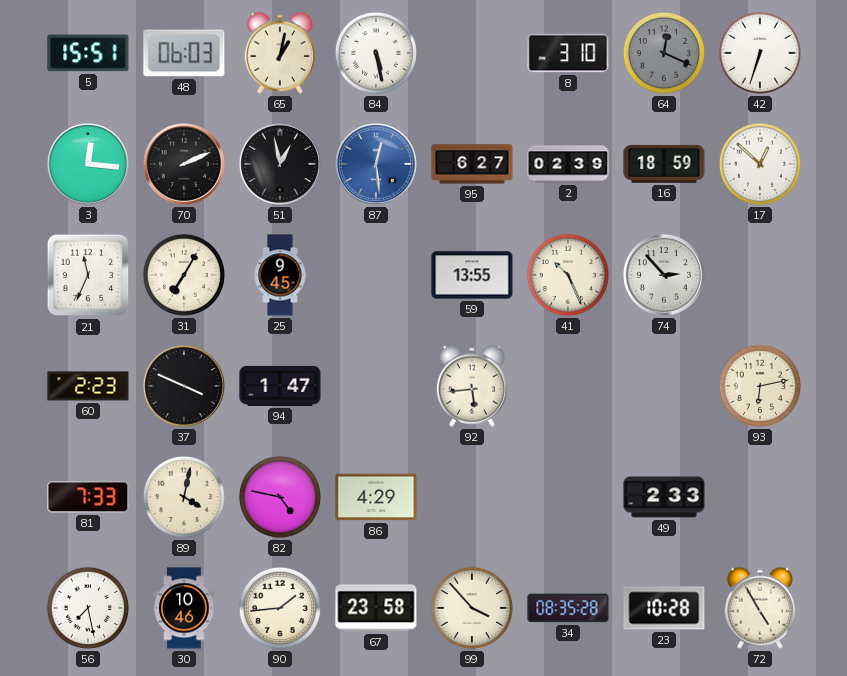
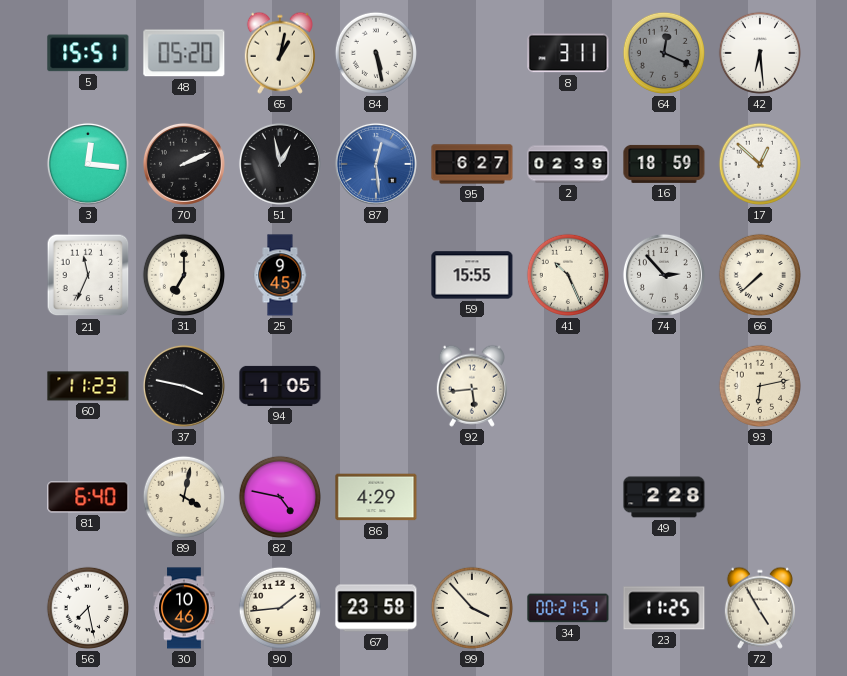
48: 06:03 -> 05:20
8: 3:10 -> 3:11
42: 6:33 -> 6:29
31: 7:05 -> 7:00
59: 13:55 -> 15:55
66: none -> 7:38
60: 2:23 -> 11:23
37: 3:49 -> 3:47
94: 1:47 -> 1:05
81: 7:33 -> 6:40
49: 2:33 -> 2:28
34: 08:35 -> 00:21
23: 10:28 -> 11:25
